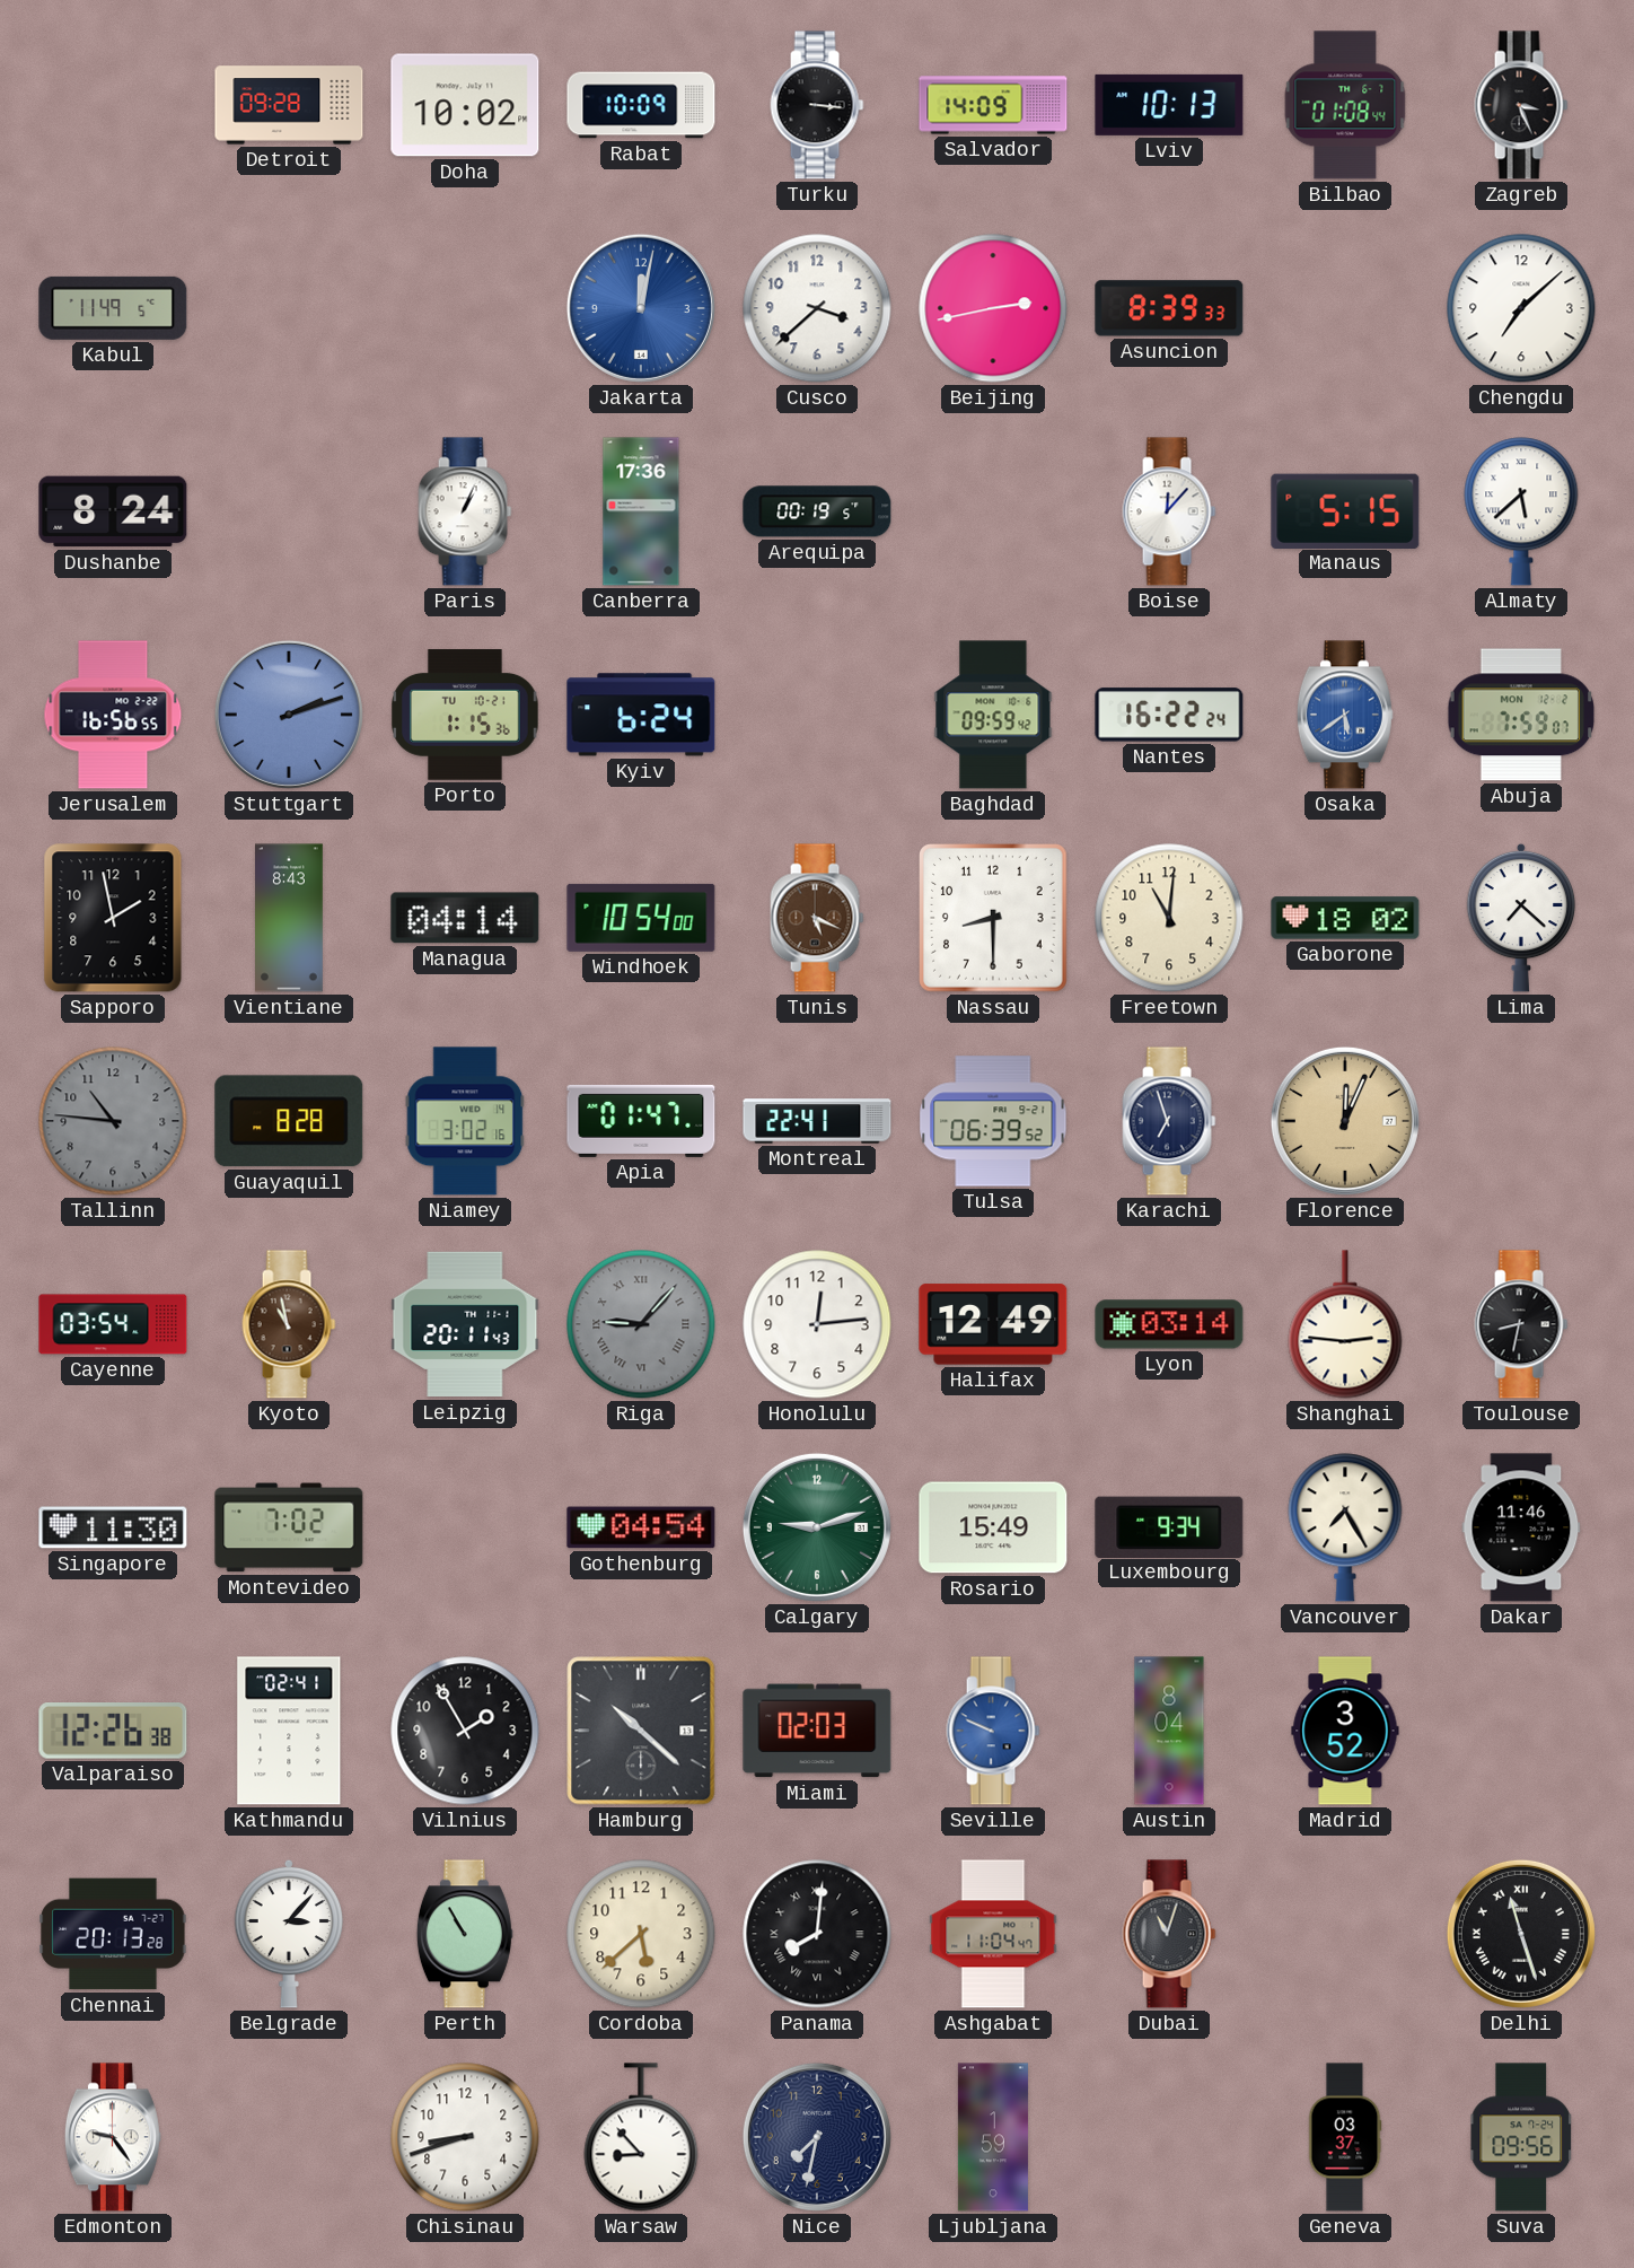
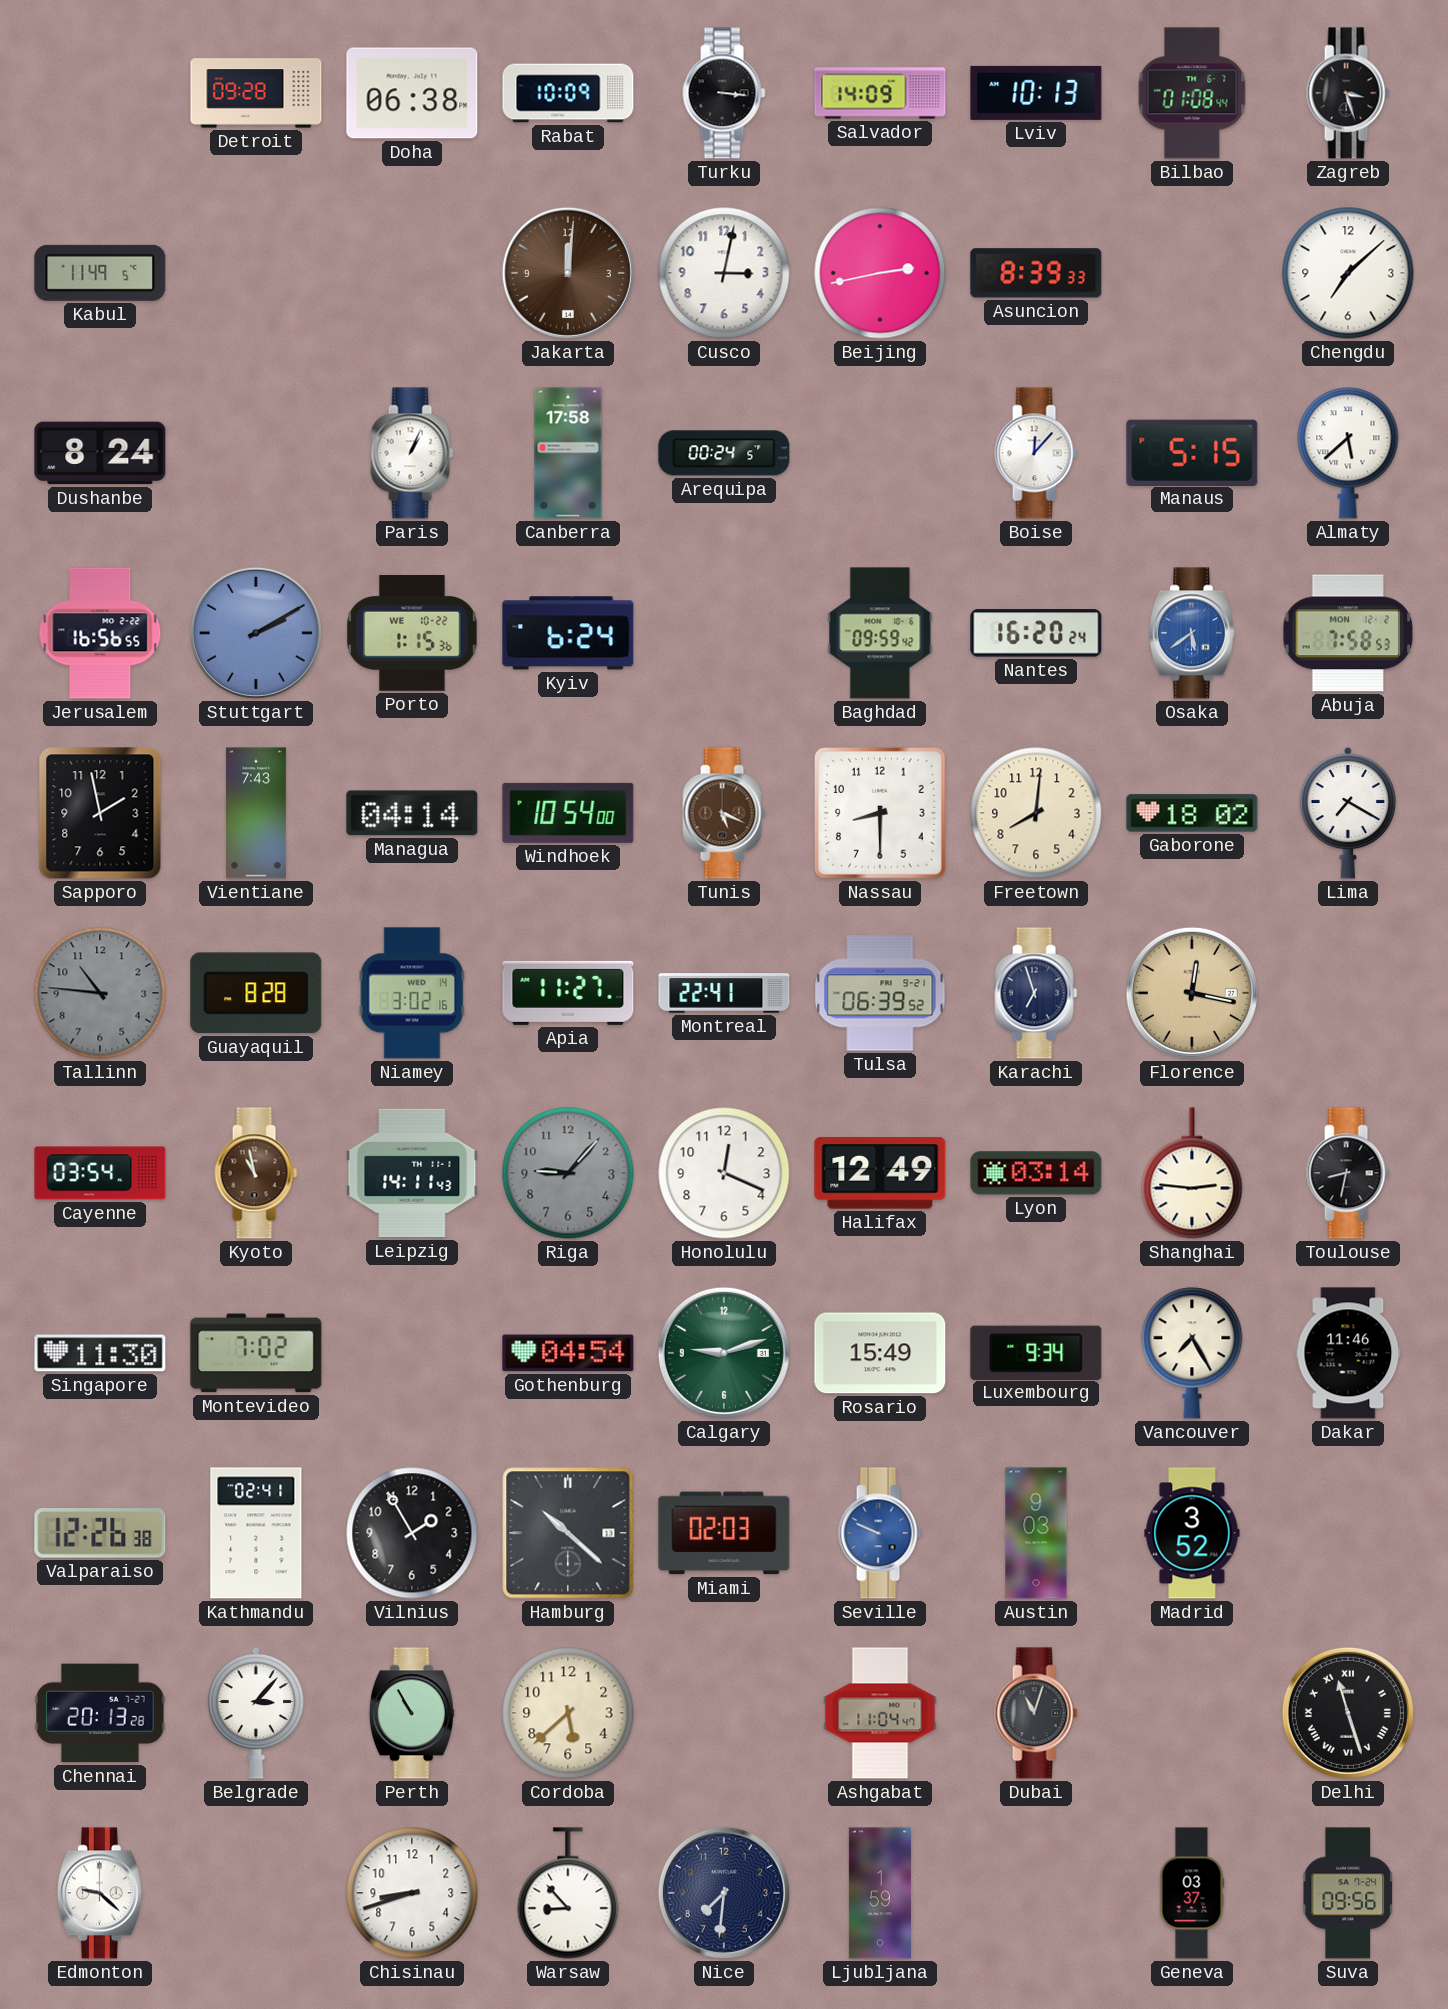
Doha: 10:02 -> 06:38
Zagreb: 3:26 -> 3:27
Jakarta: 12:02 -> 12:01
Jakarta dial: blue -> brown
Cusco: 3:38 -> 3:02
Canberra: 17:36 -> 17:58
Arequipa: 00:19 -> 00:24
Stuttgart: 2:12 -> 2:10
Porto date: TU 10-21 -> WE 10-22
Nantes: 16:22 -> 16:20
Abuja: 7:59 -> 7:58
Vientiane: 8:43 -> 7:43
Freetown: 11:01 -> 8:01
Lima: 7:22 -> 7:20
Apia: 01:47 -> 11:27
Florence: 12:04 -> 12:17
Leipzig: 20:11 -> 14:11
Riga numerals: Roman -> Arabic
Honolulu: 12:14 -> 12:19
Austin: 8:04 -> 9:03
Panama: 8:01 -> none
Edmonton: 9:24 -> 9:22
Nice: 7:32 -> 7:31
